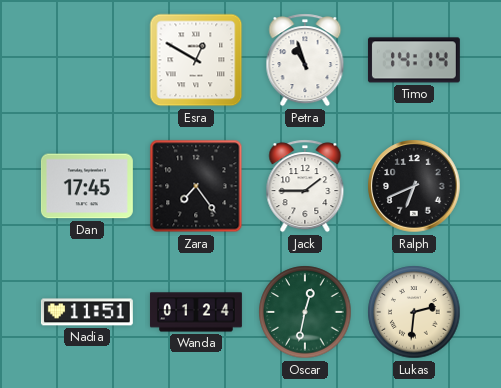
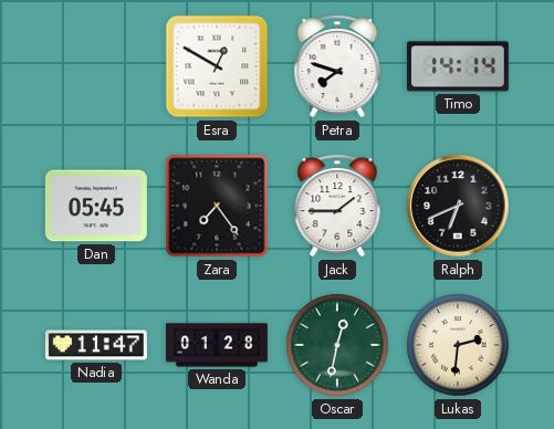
Petra: 10:57 -> 7:48
Dan: 17:45 -> 05:45
Nadia: 11:51 -> 11:47
Wanda: 01:24 -> 01:28
